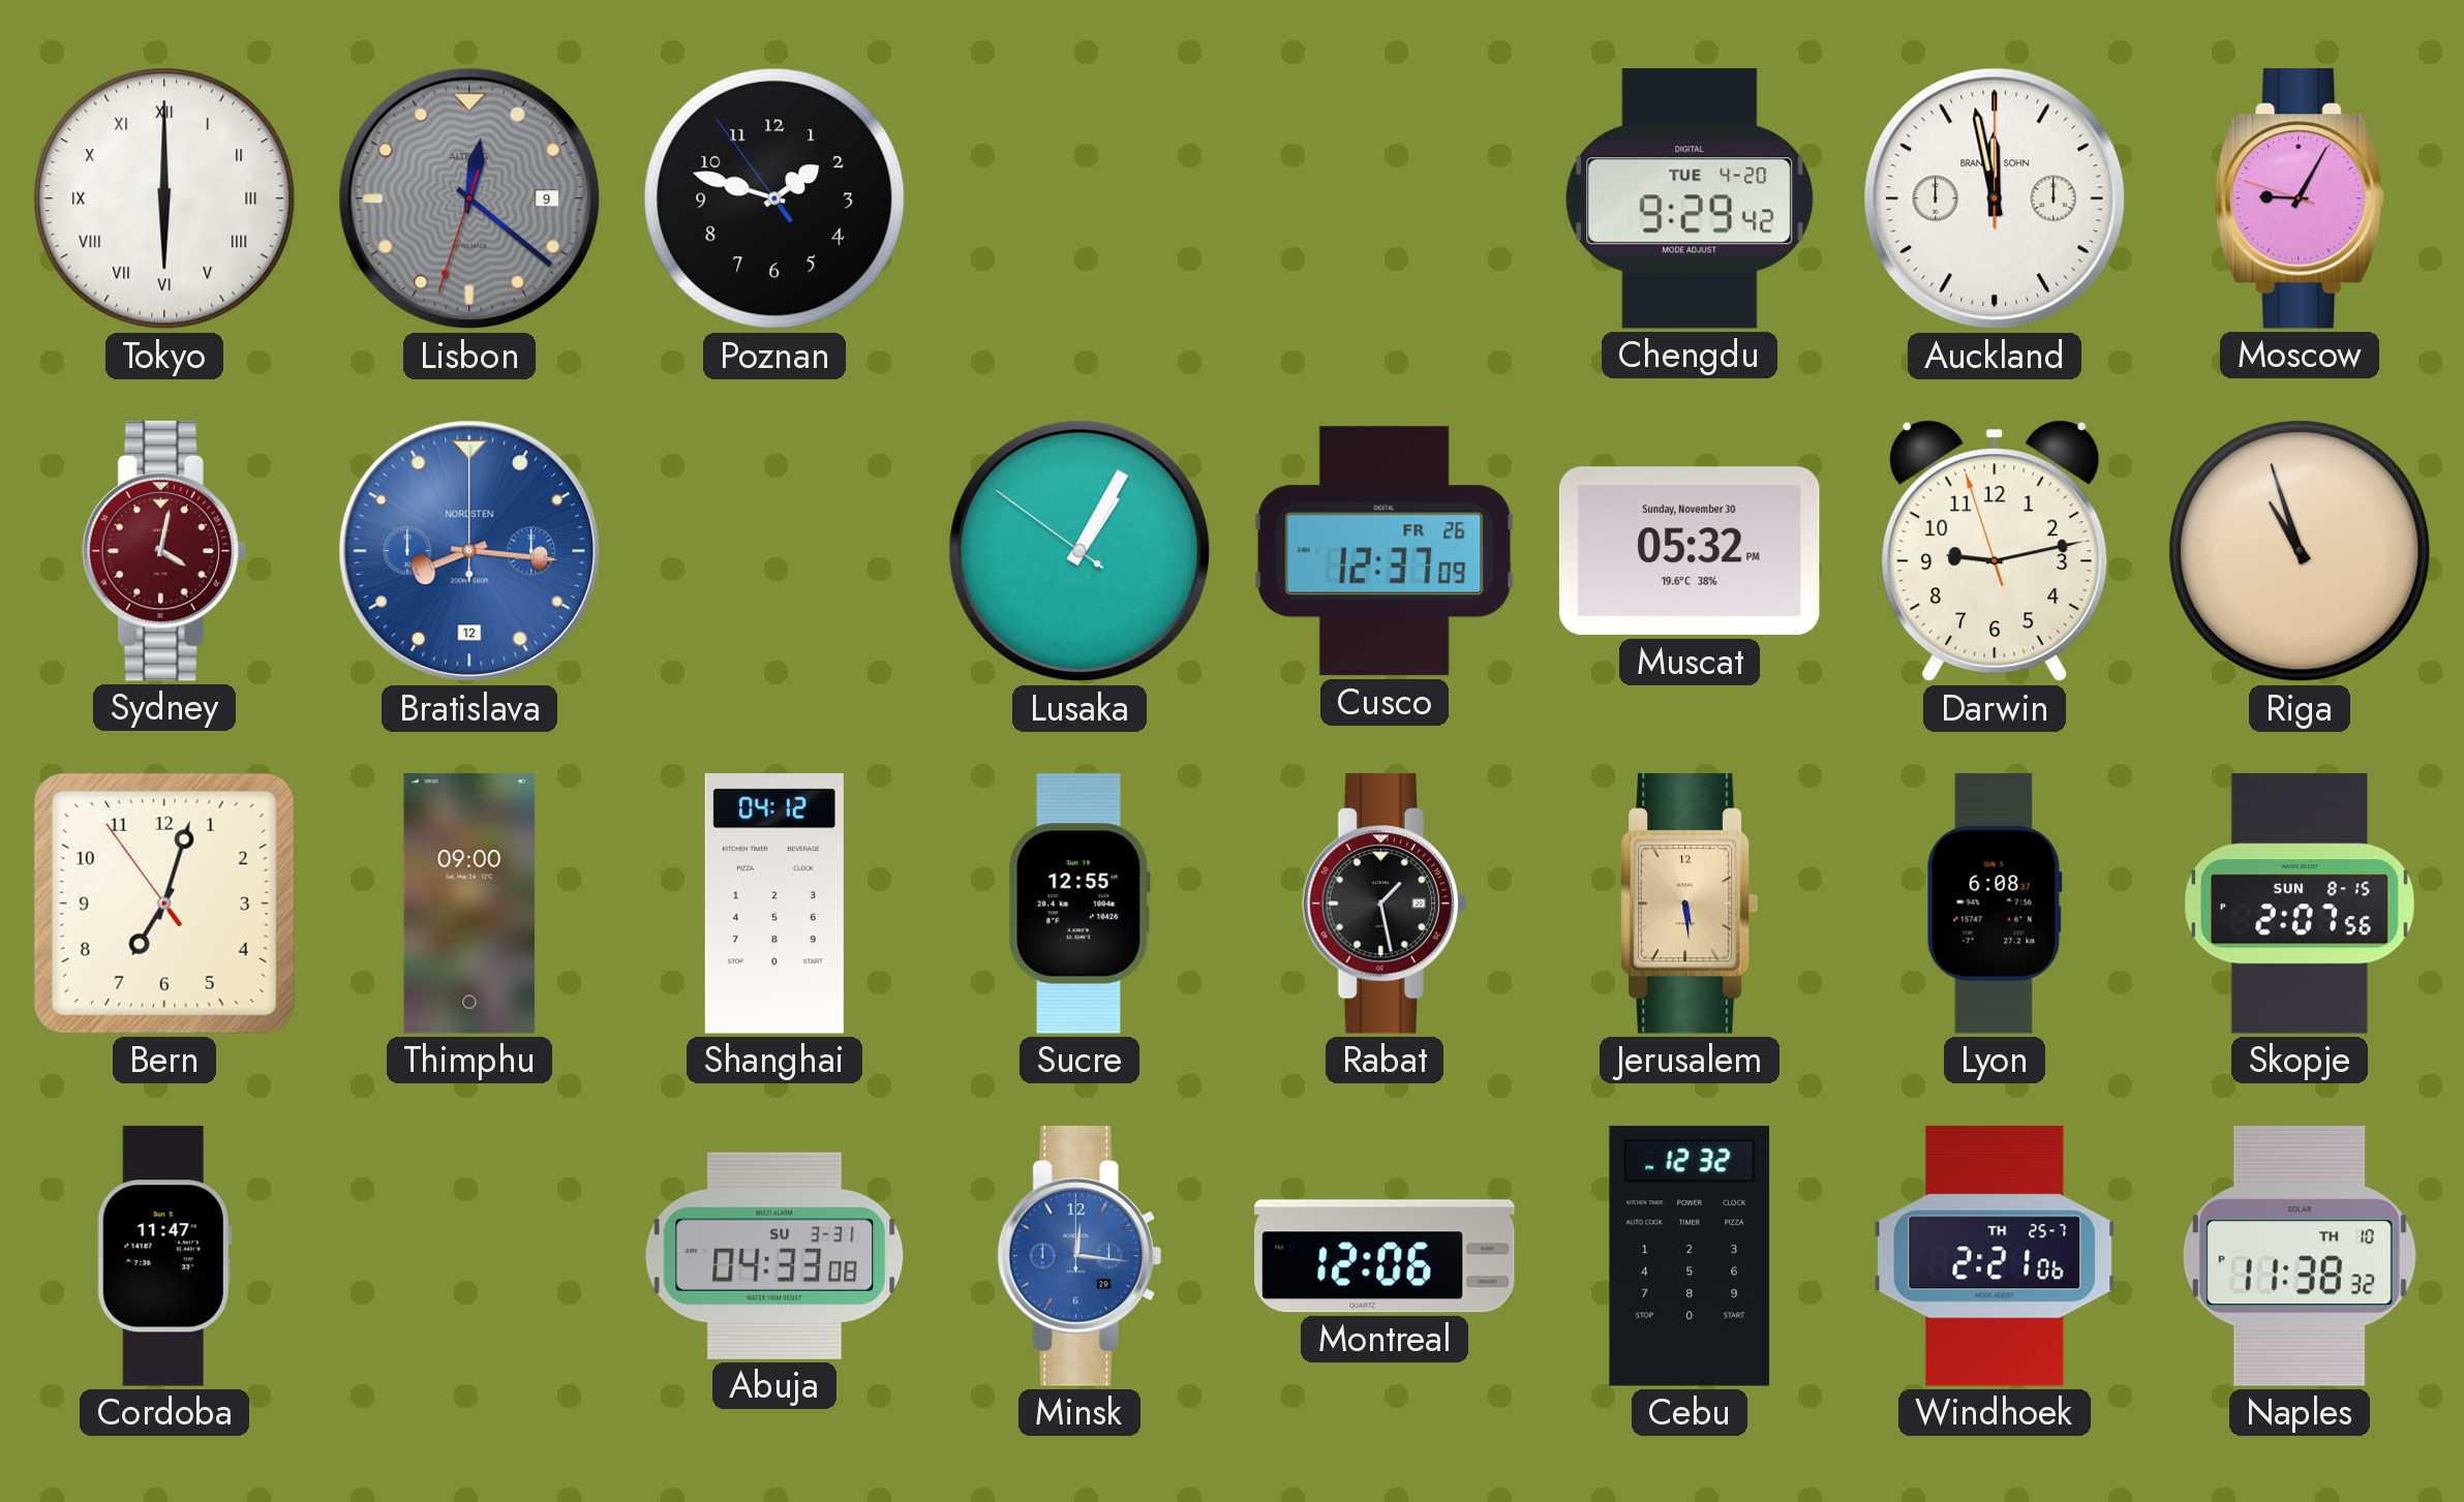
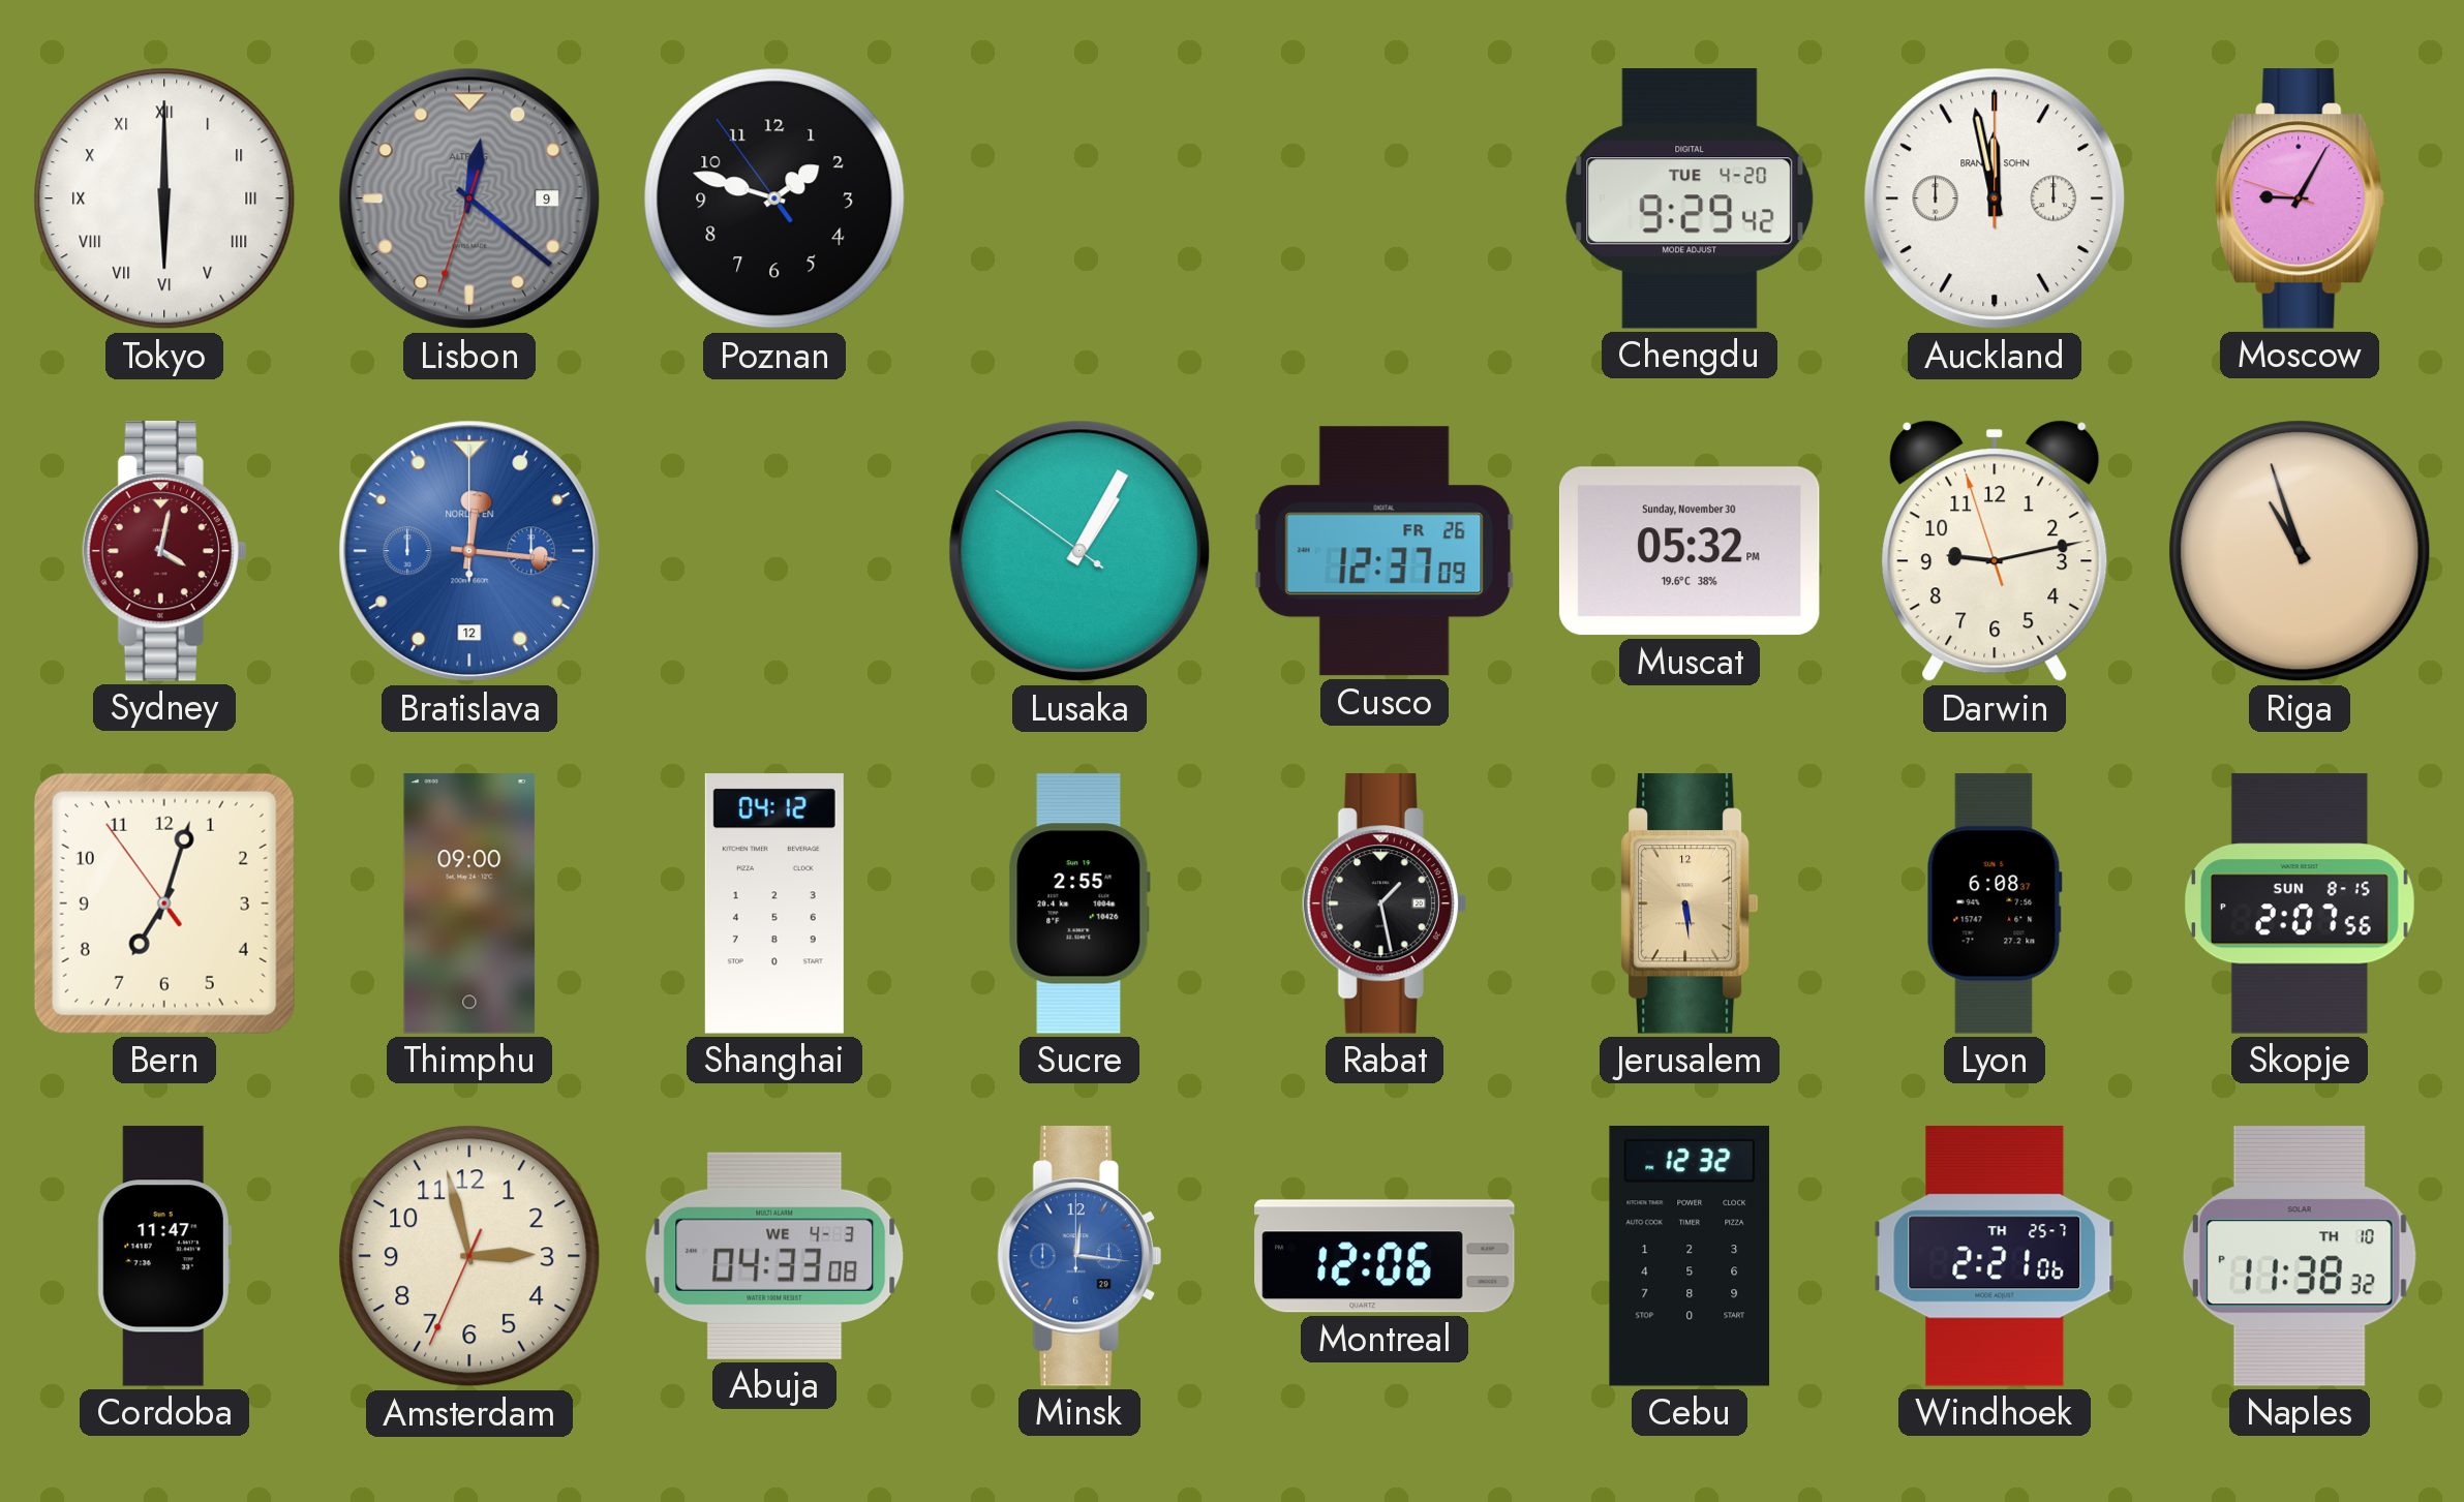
Bratislava: 8:16 -> 12:16
Sucre: 12:55 -> 2:55
Amsterdam: none -> 2:57
Abuja date: SU 3-31 -> WE 4-3
